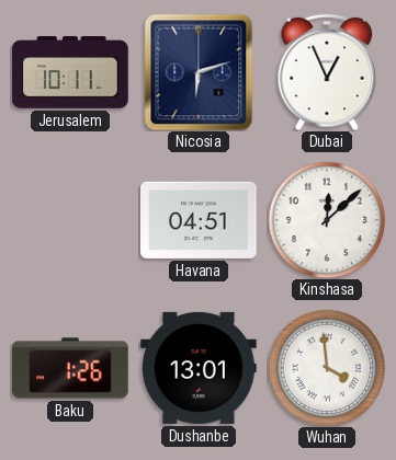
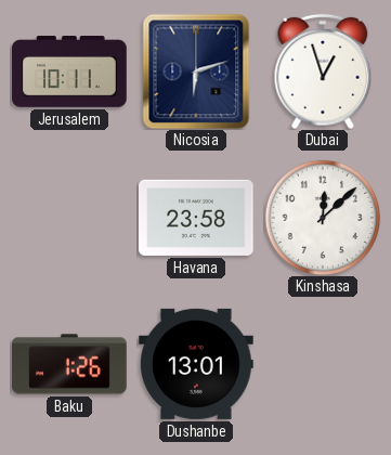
Dubai: 12:56 -> 12:57
Havana: 04:51 -> 23:58
Wuhan: 3:59 -> none
